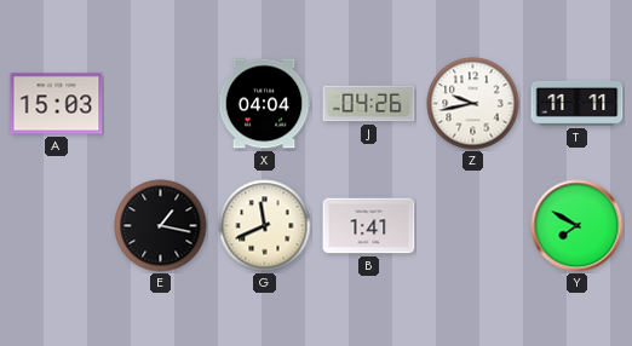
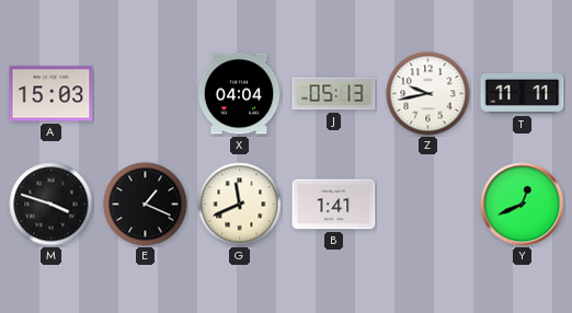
J: 04:26 -> 05:13
M: none -> 3:48
E: 1:17 -> 1:19
Y: 7:50 -> 12:41
